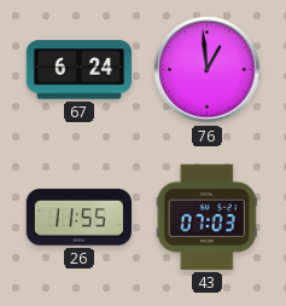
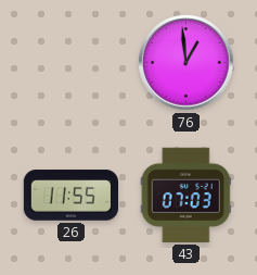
67: 6:24 -> none
